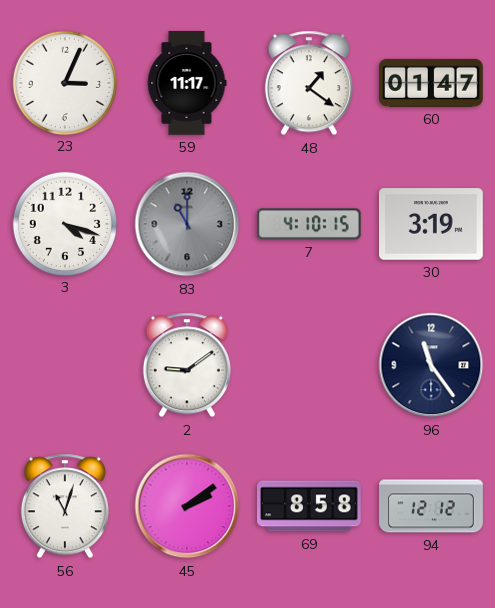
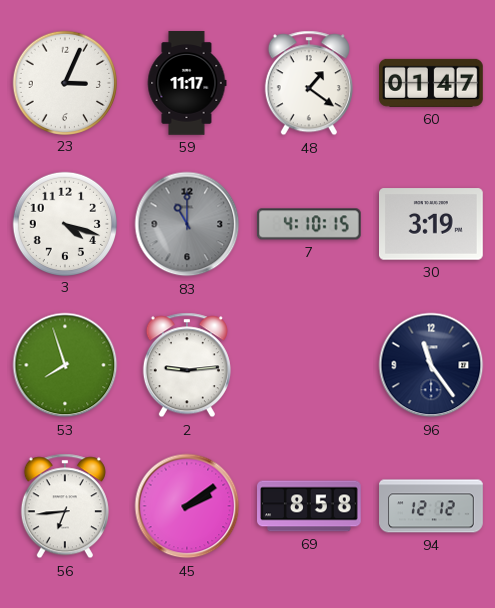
53: none -> 7:57
2: 9:09 -> 9:14
56: 11:03 -> 6:44
